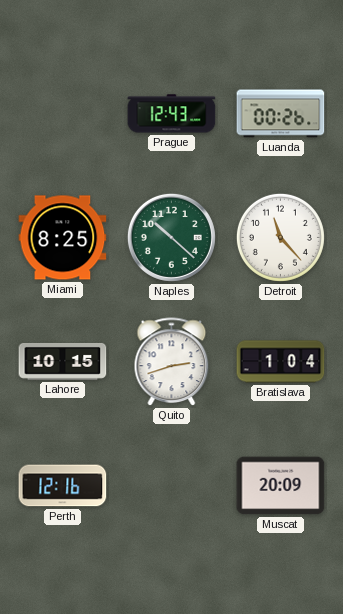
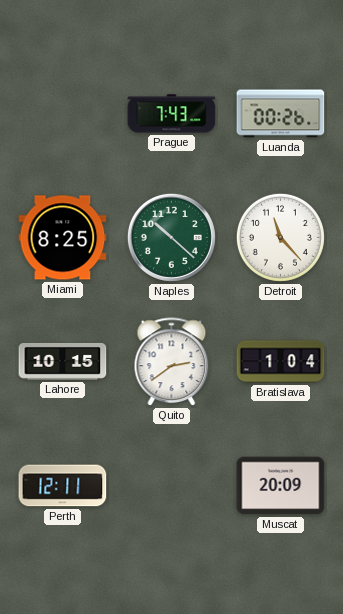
Prague: 12:43 -> 7:43
Quito: 2:42 -> 2:39
Perth: 12:16 -> 12:11
